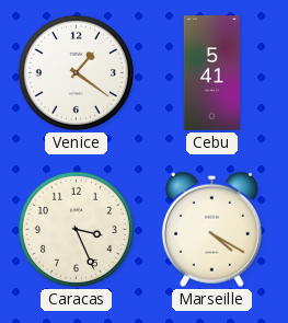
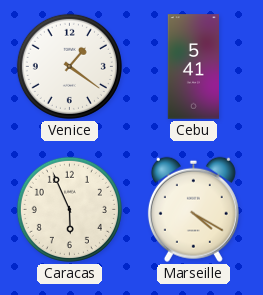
Caracas: 3:26 -> 5:56
